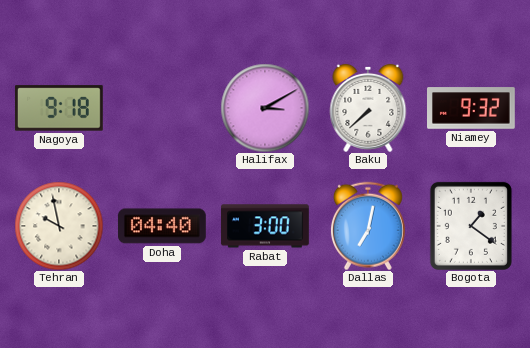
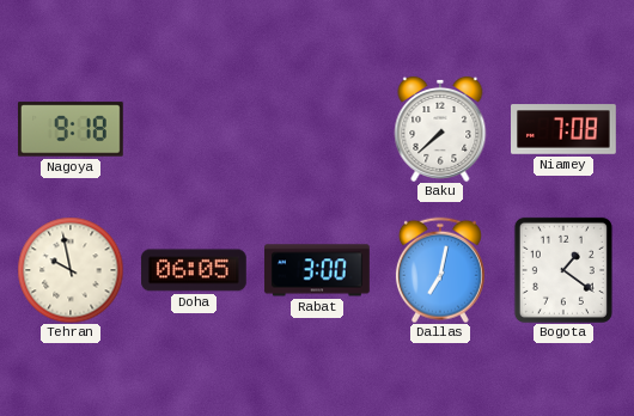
Halifax: 3:10 -> none
Niamey: 9:32 -> 7:08
Doha: 04:40 -> 06:05
